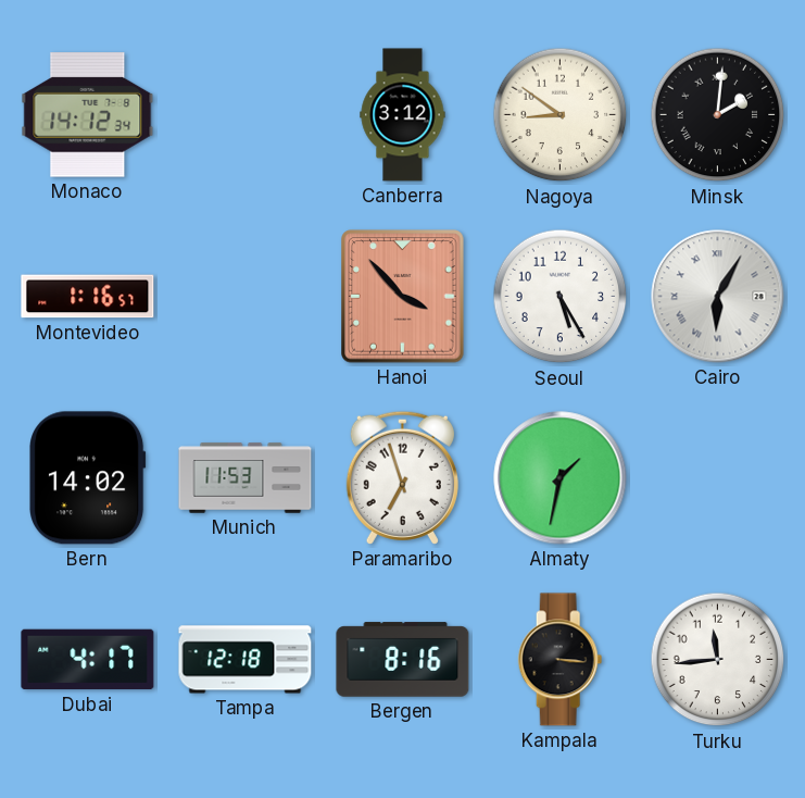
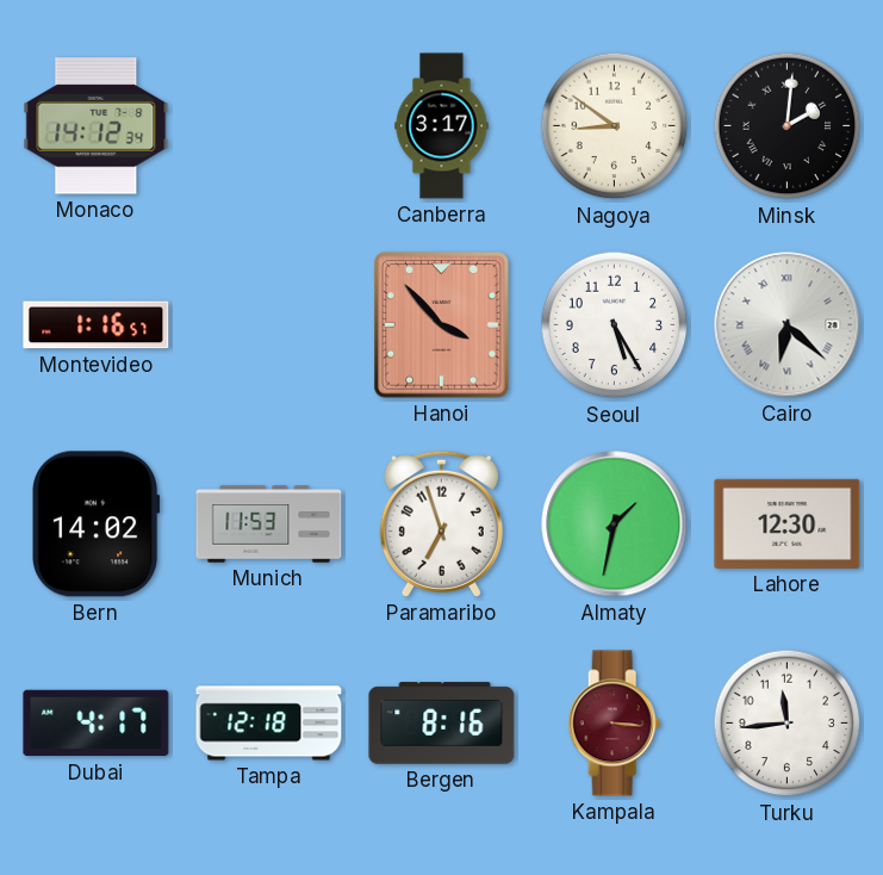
Canberra: 3:12 -> 3:17
Cairo: 6:05 -> 6:22
Lahore: none -> 12:30
Kampala dial: black -> burgundy
